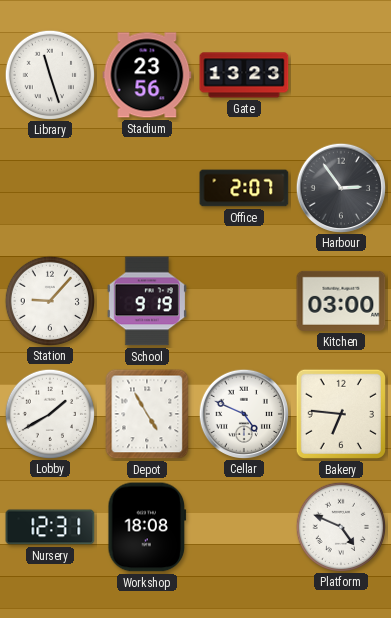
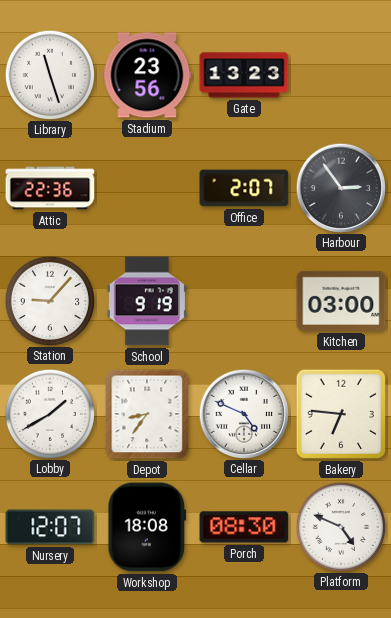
Attic: none -> 22:36
Depot: 4:55 -> 8:36
Nursery: 12:31 -> 12:07
Porch: none -> 08:30
